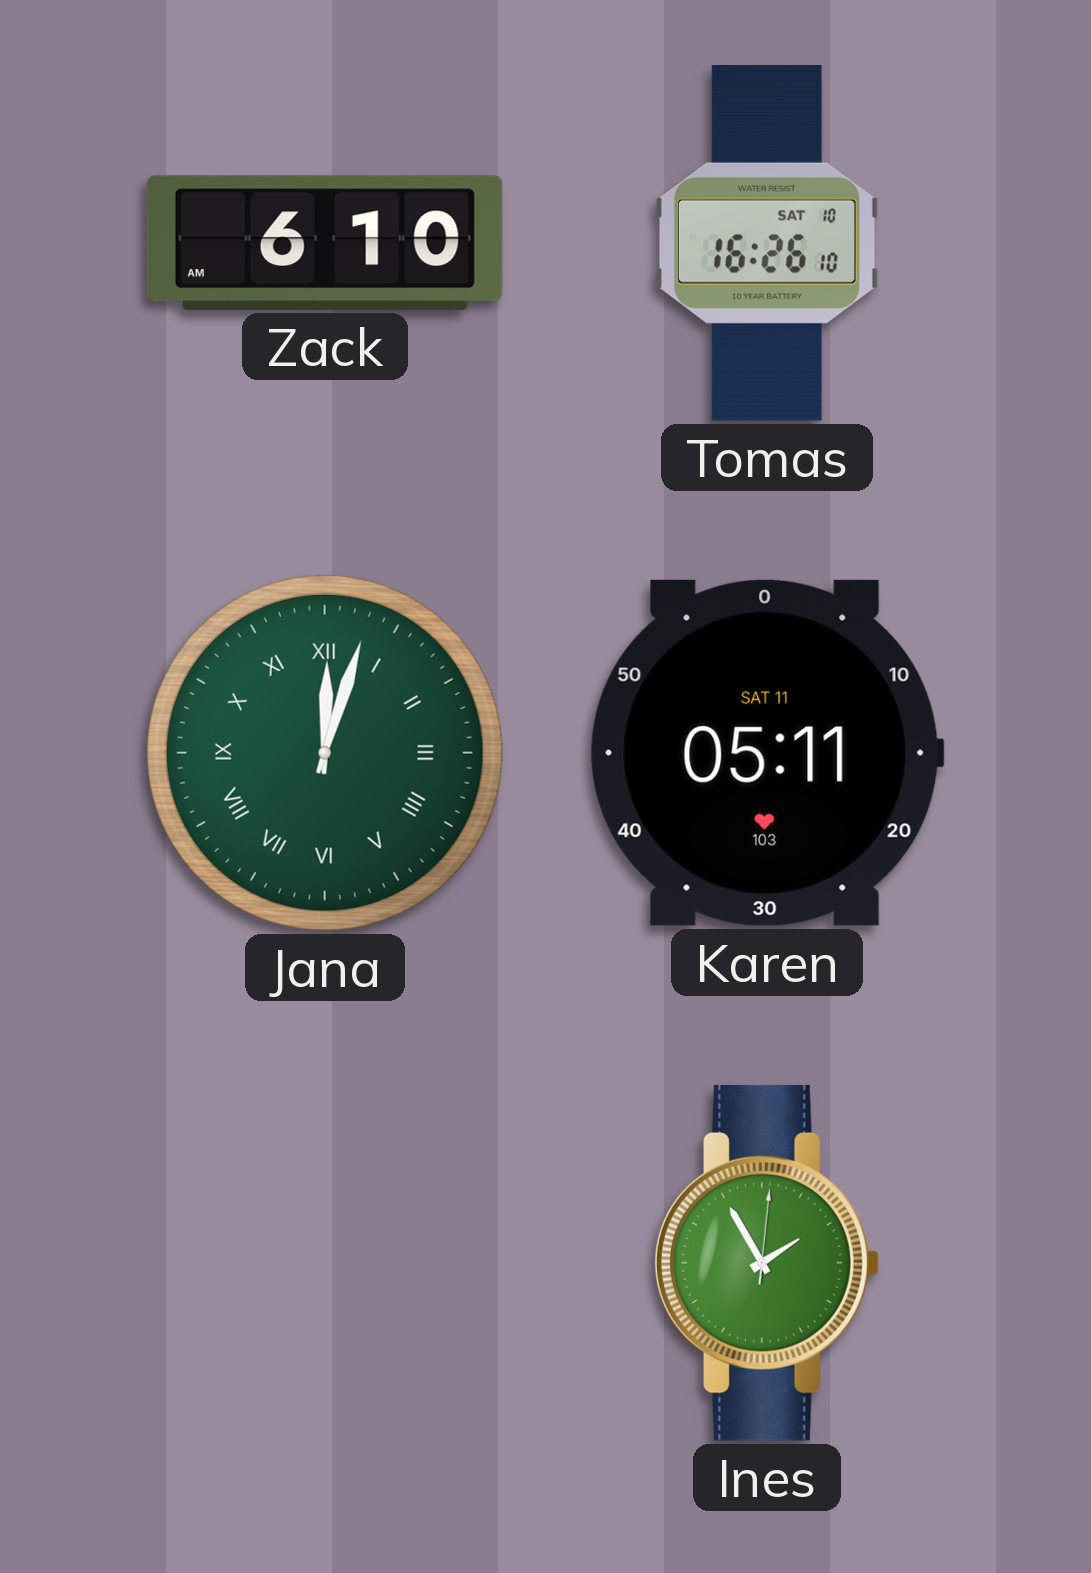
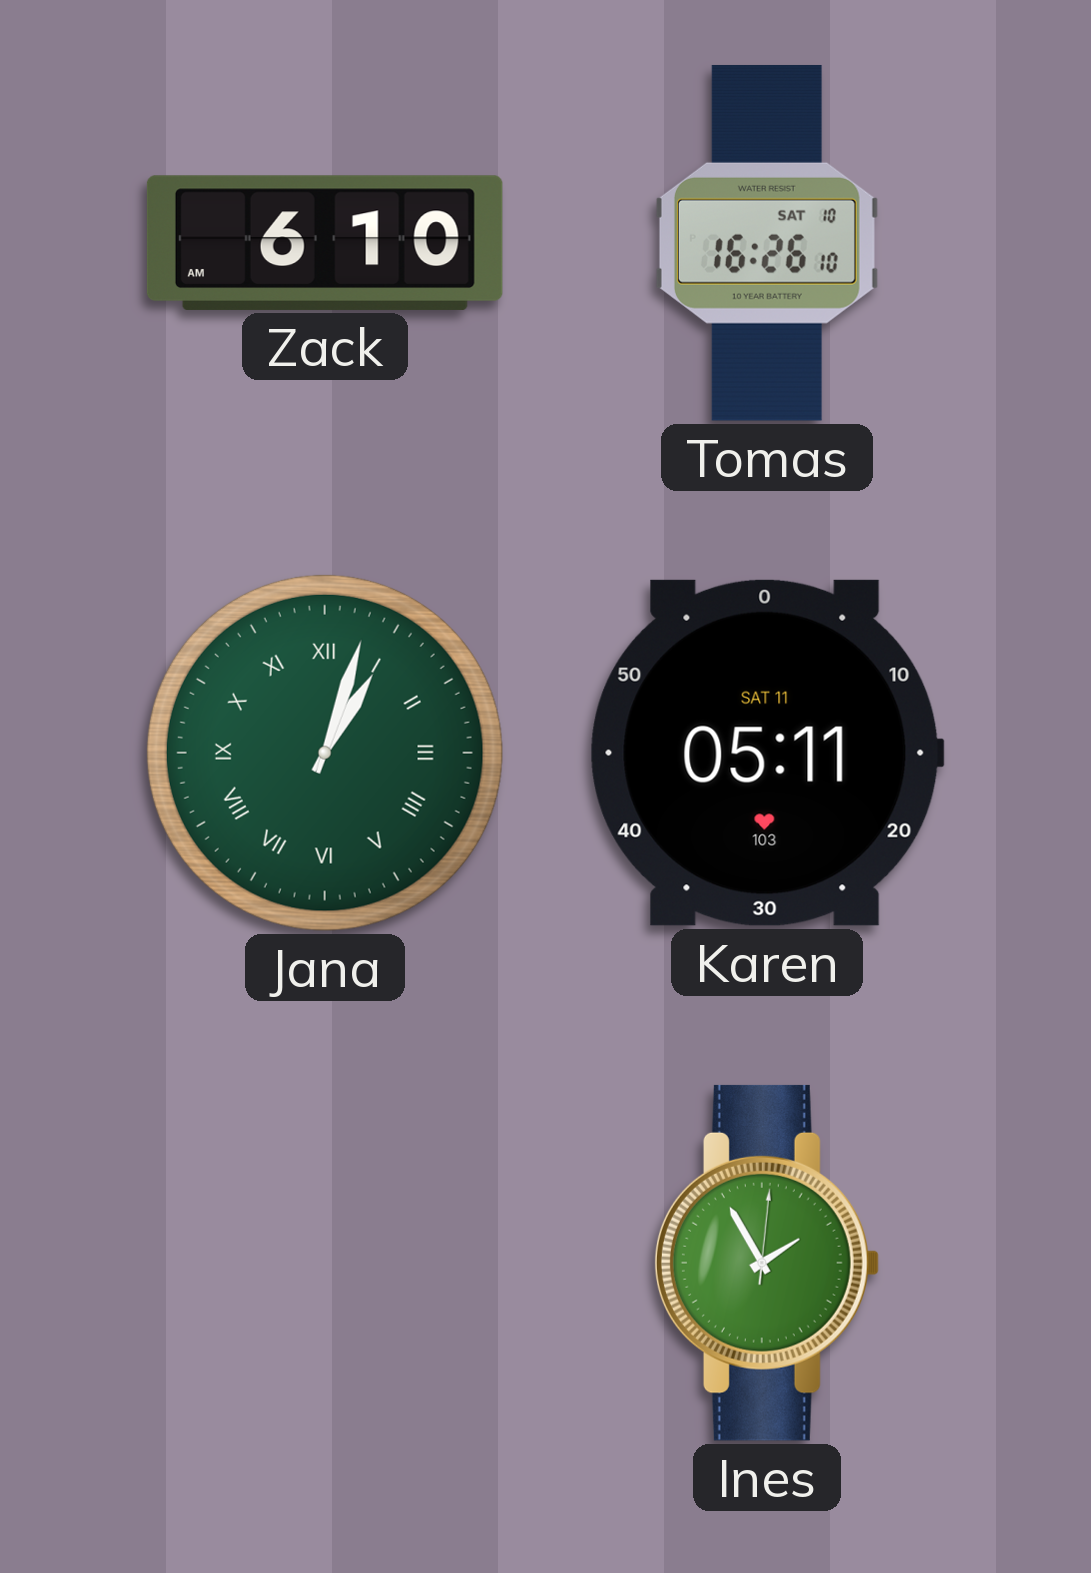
Jana: 12:03 -> 1:03
